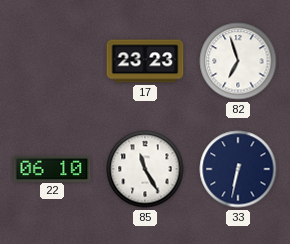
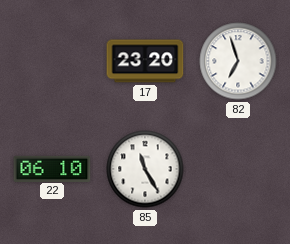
17: 23:23 -> 23:20
33: 6:32 -> none
